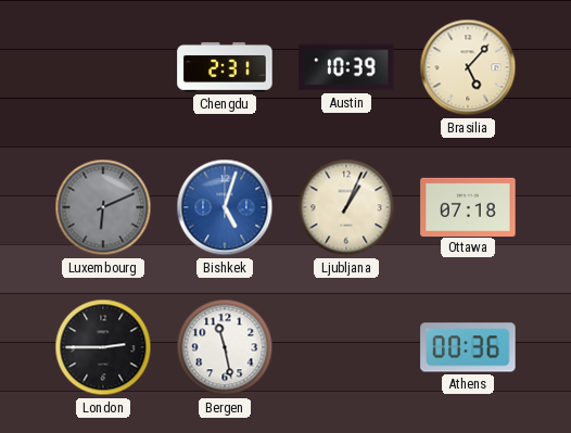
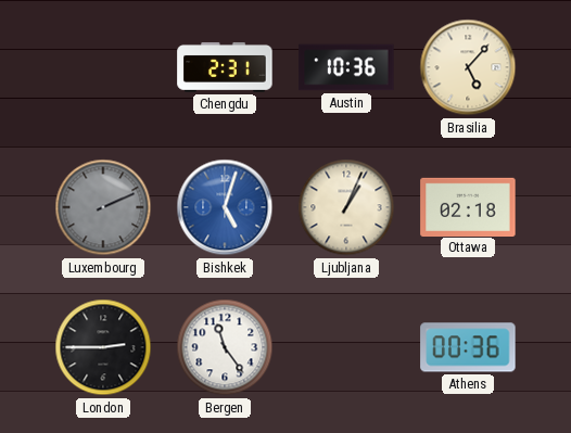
Austin: 10:39 -> 10:36
Luxembourg: 6:11 -> 2:11
Ottawa: 07:18 -> 02:18
Bergen: 11:28 -> 11:24
